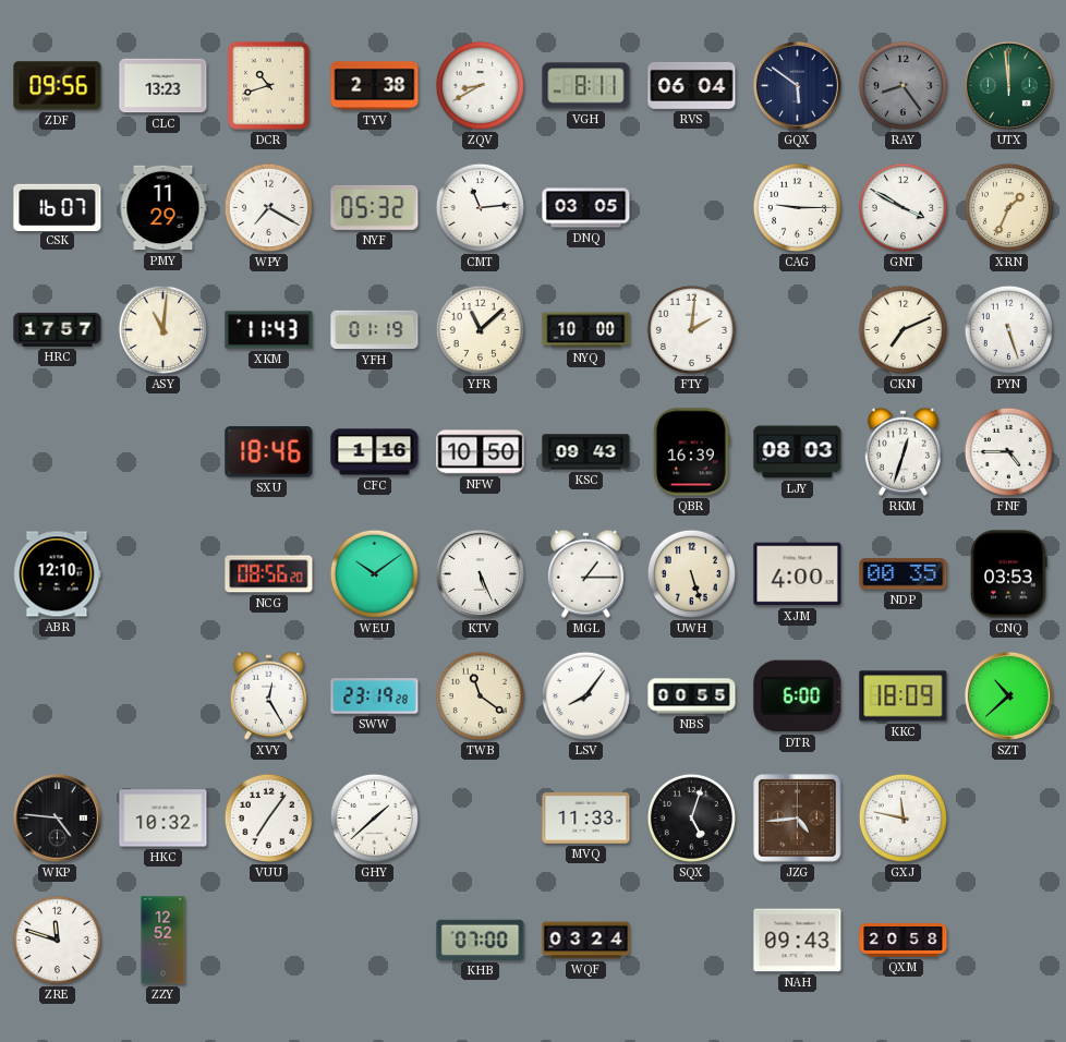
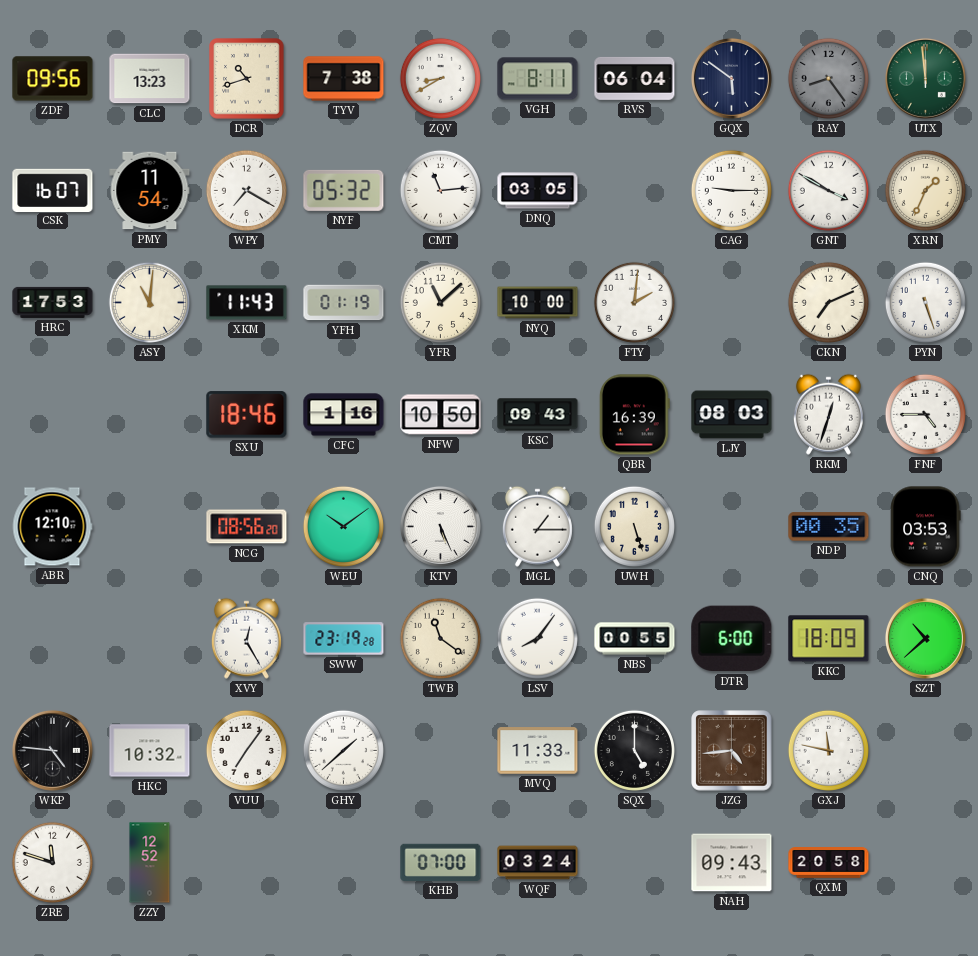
TYV: 2:38 -> 7:38
PMY: 11:29 -> 11:54
HRC: 17:57 -> 17:53
XJM: 4:00 -> none
SQX: 5:03 -> 5:00
